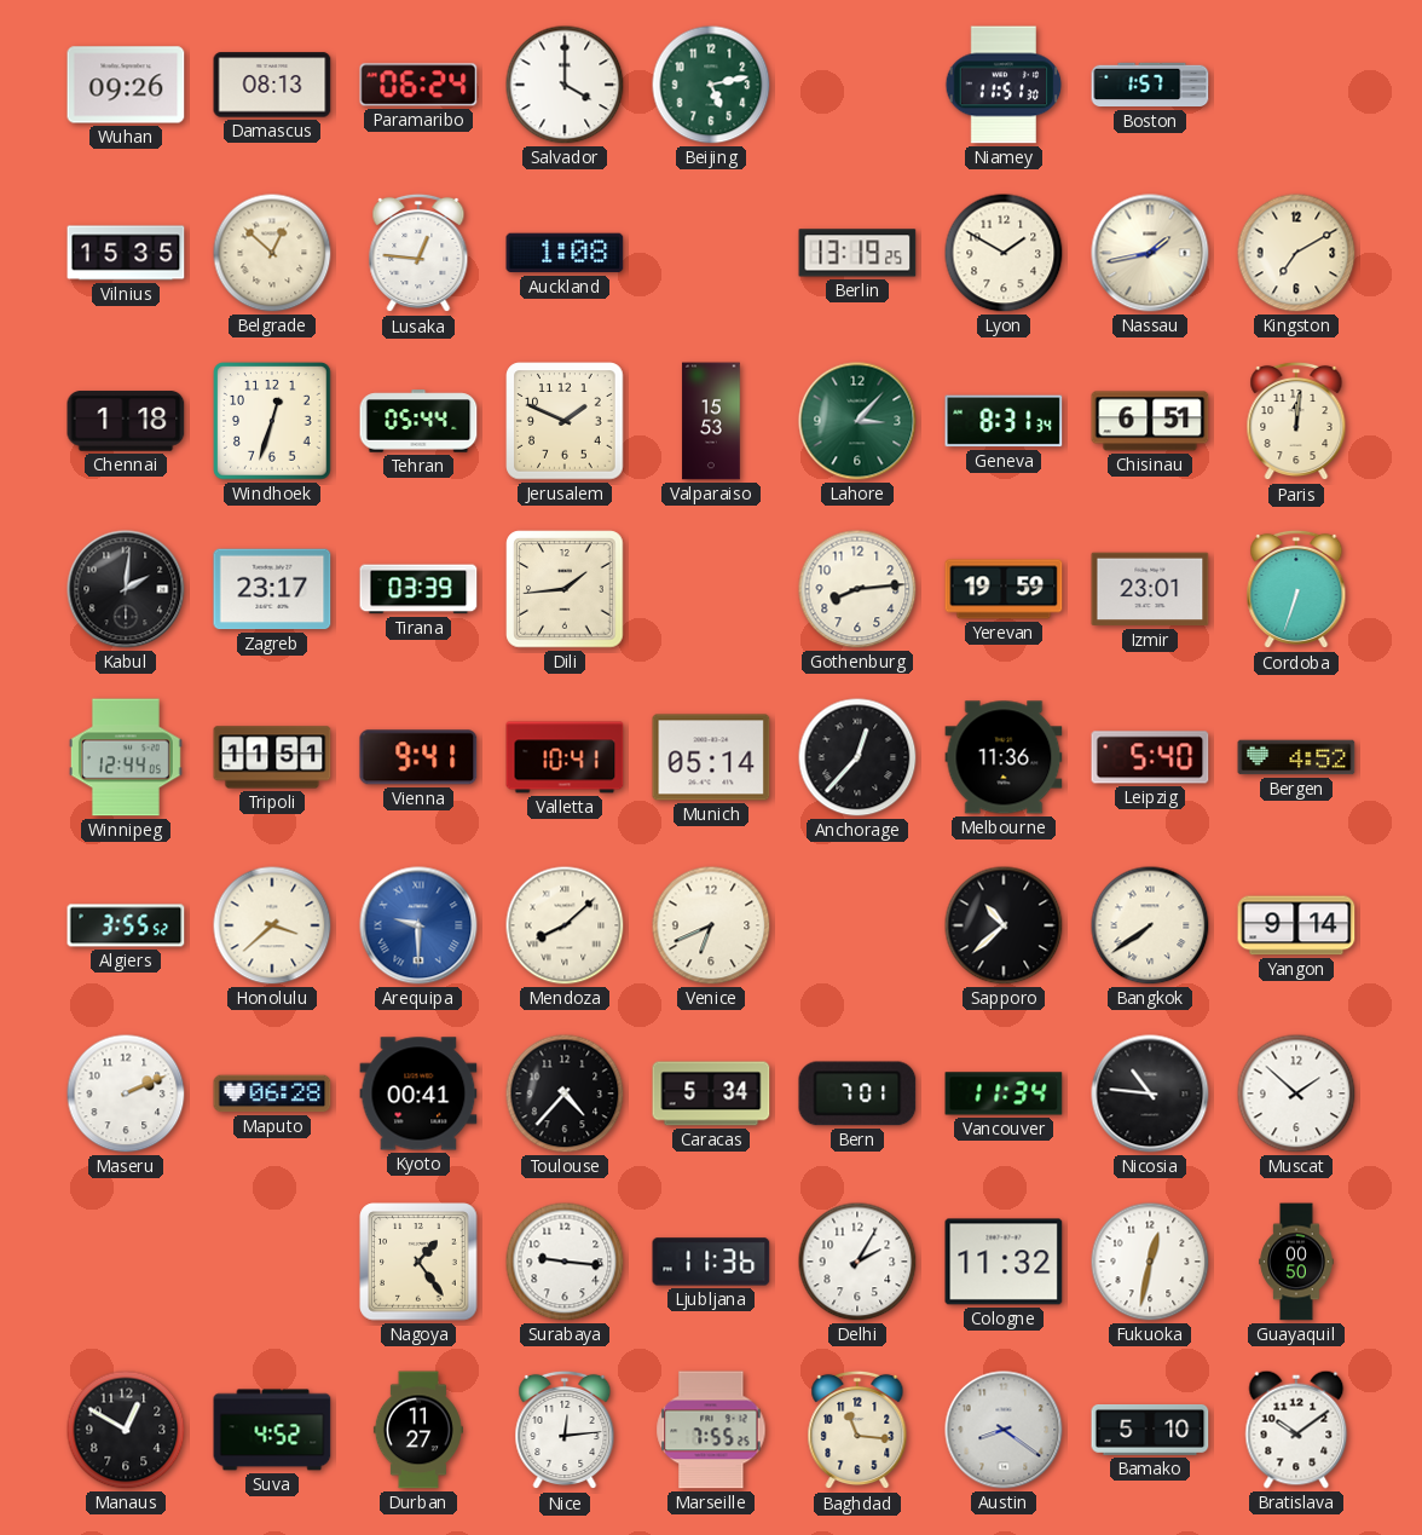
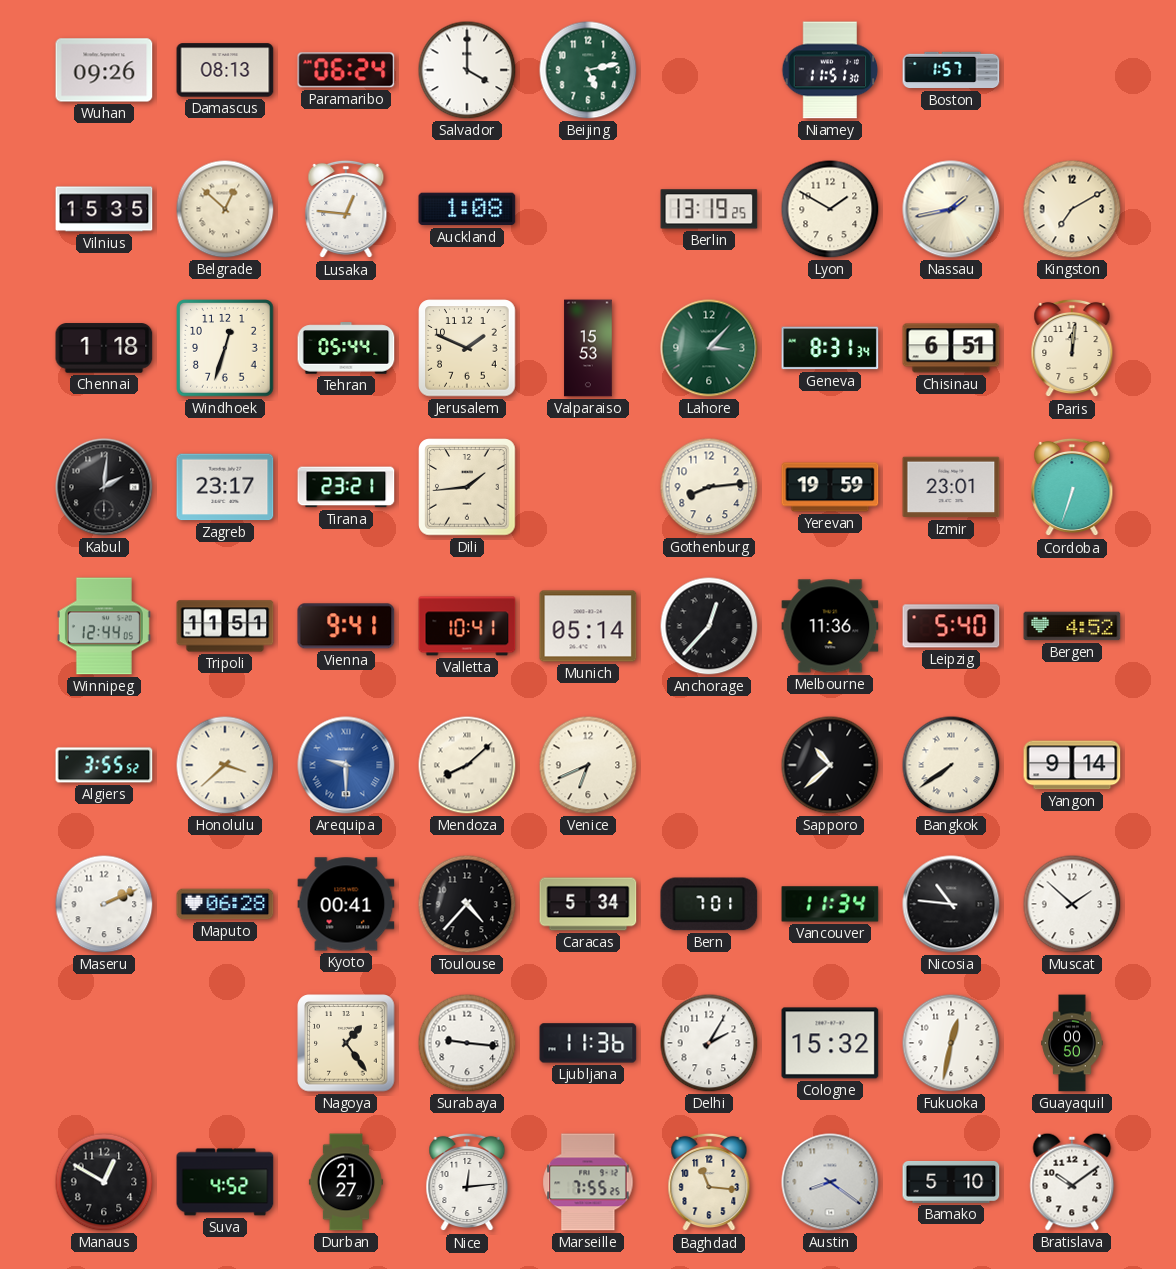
Tirana: 03:39 -> 23:21
Cologne: 11:32 -> 15:32
Durban: 11:27 -> 21:27
